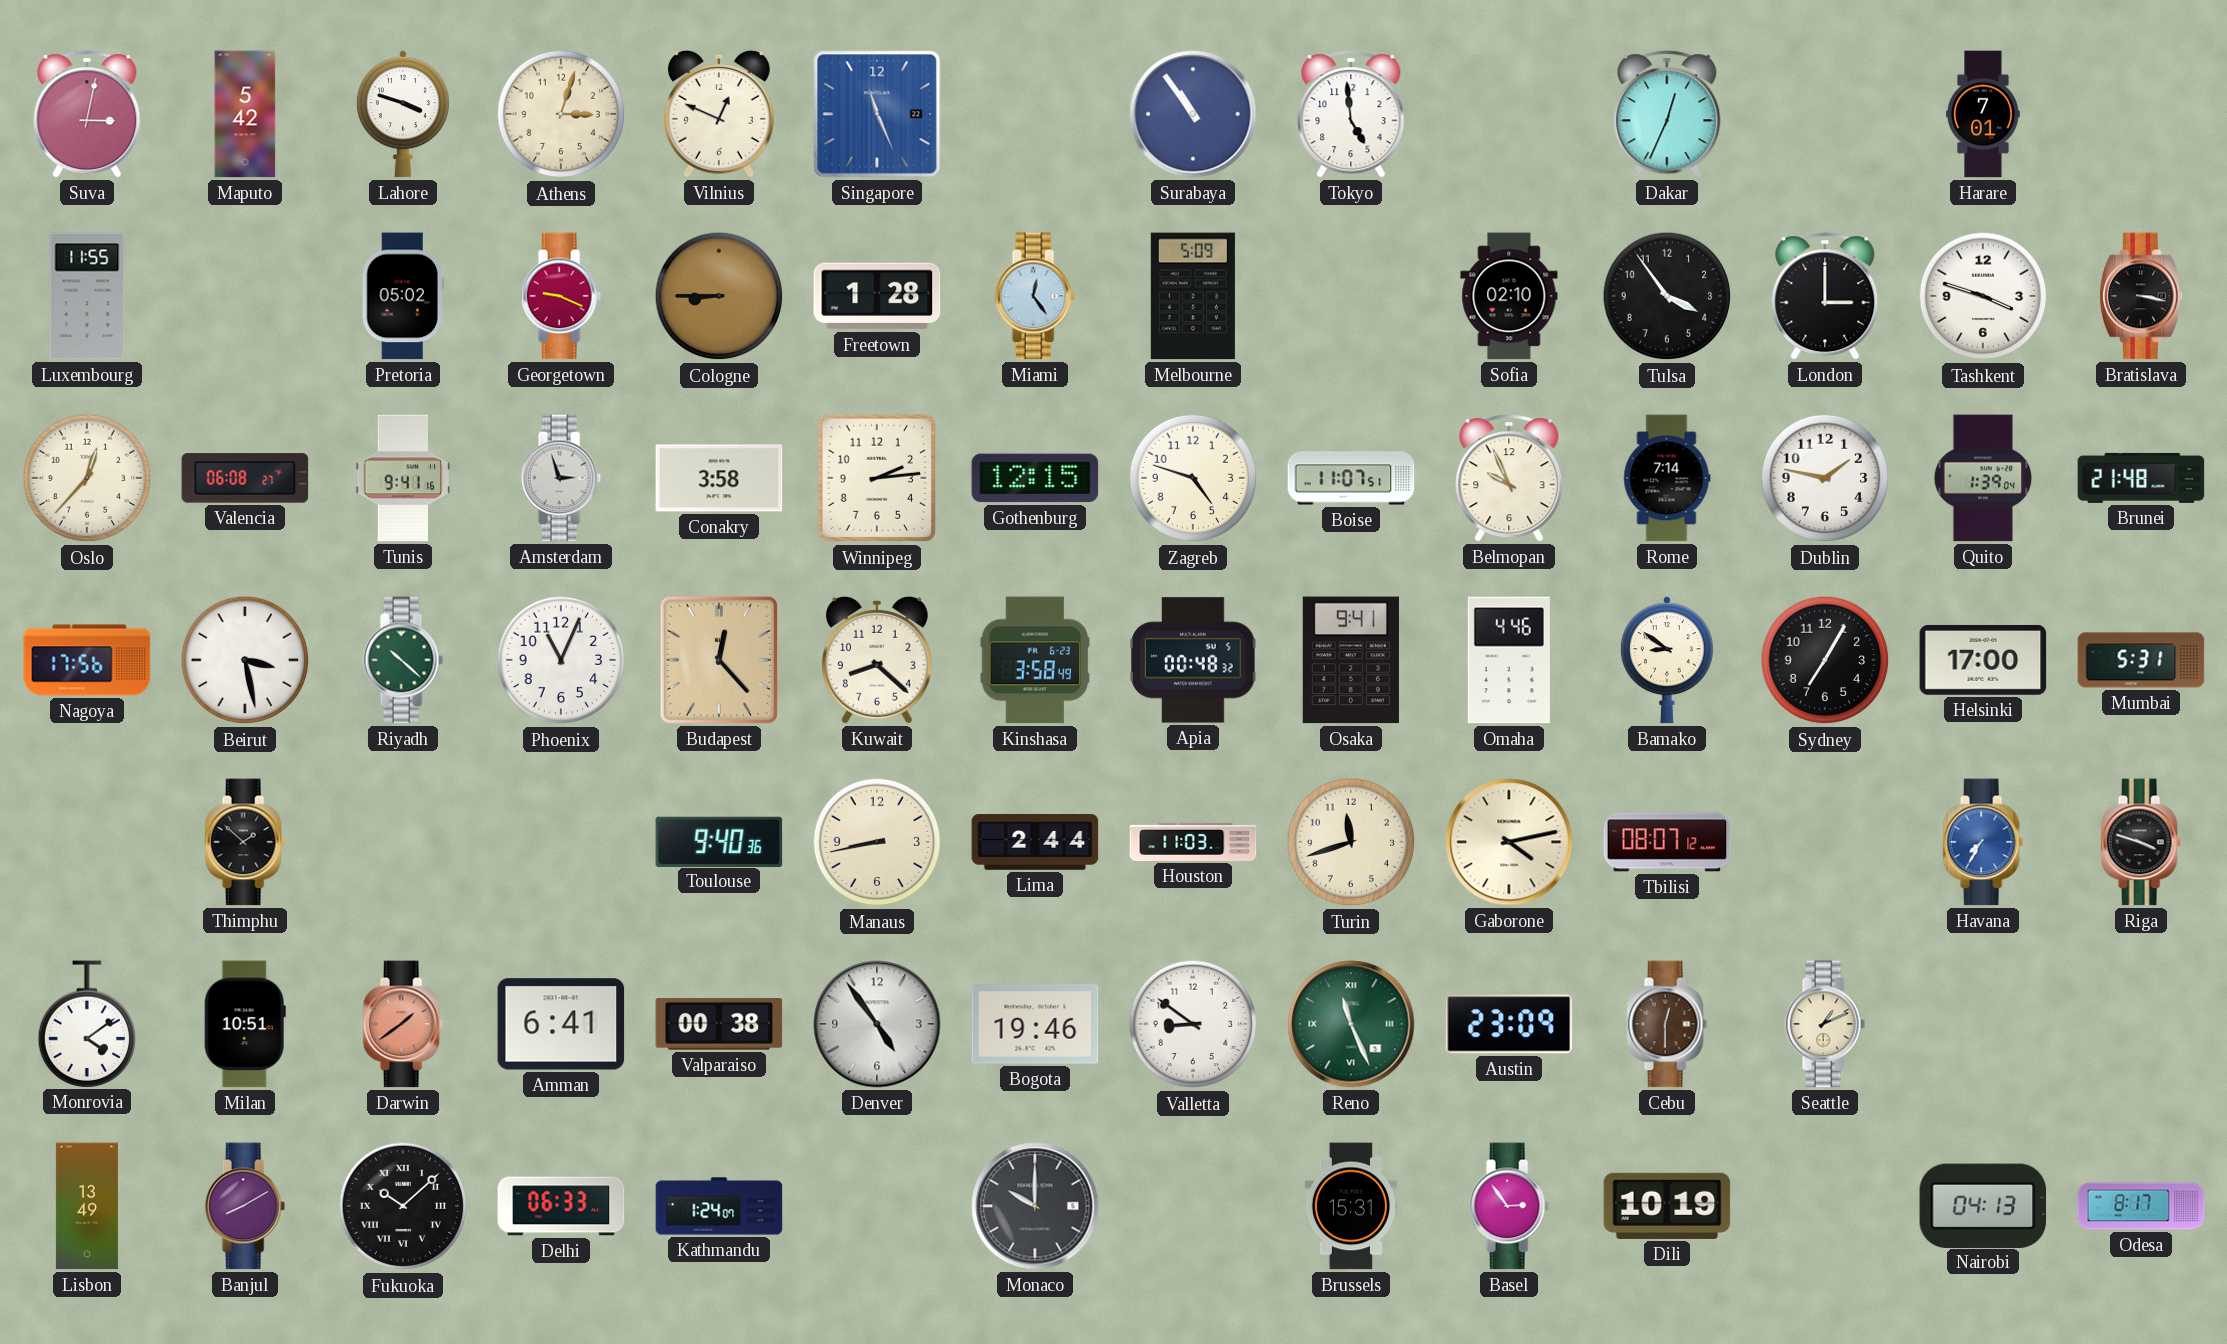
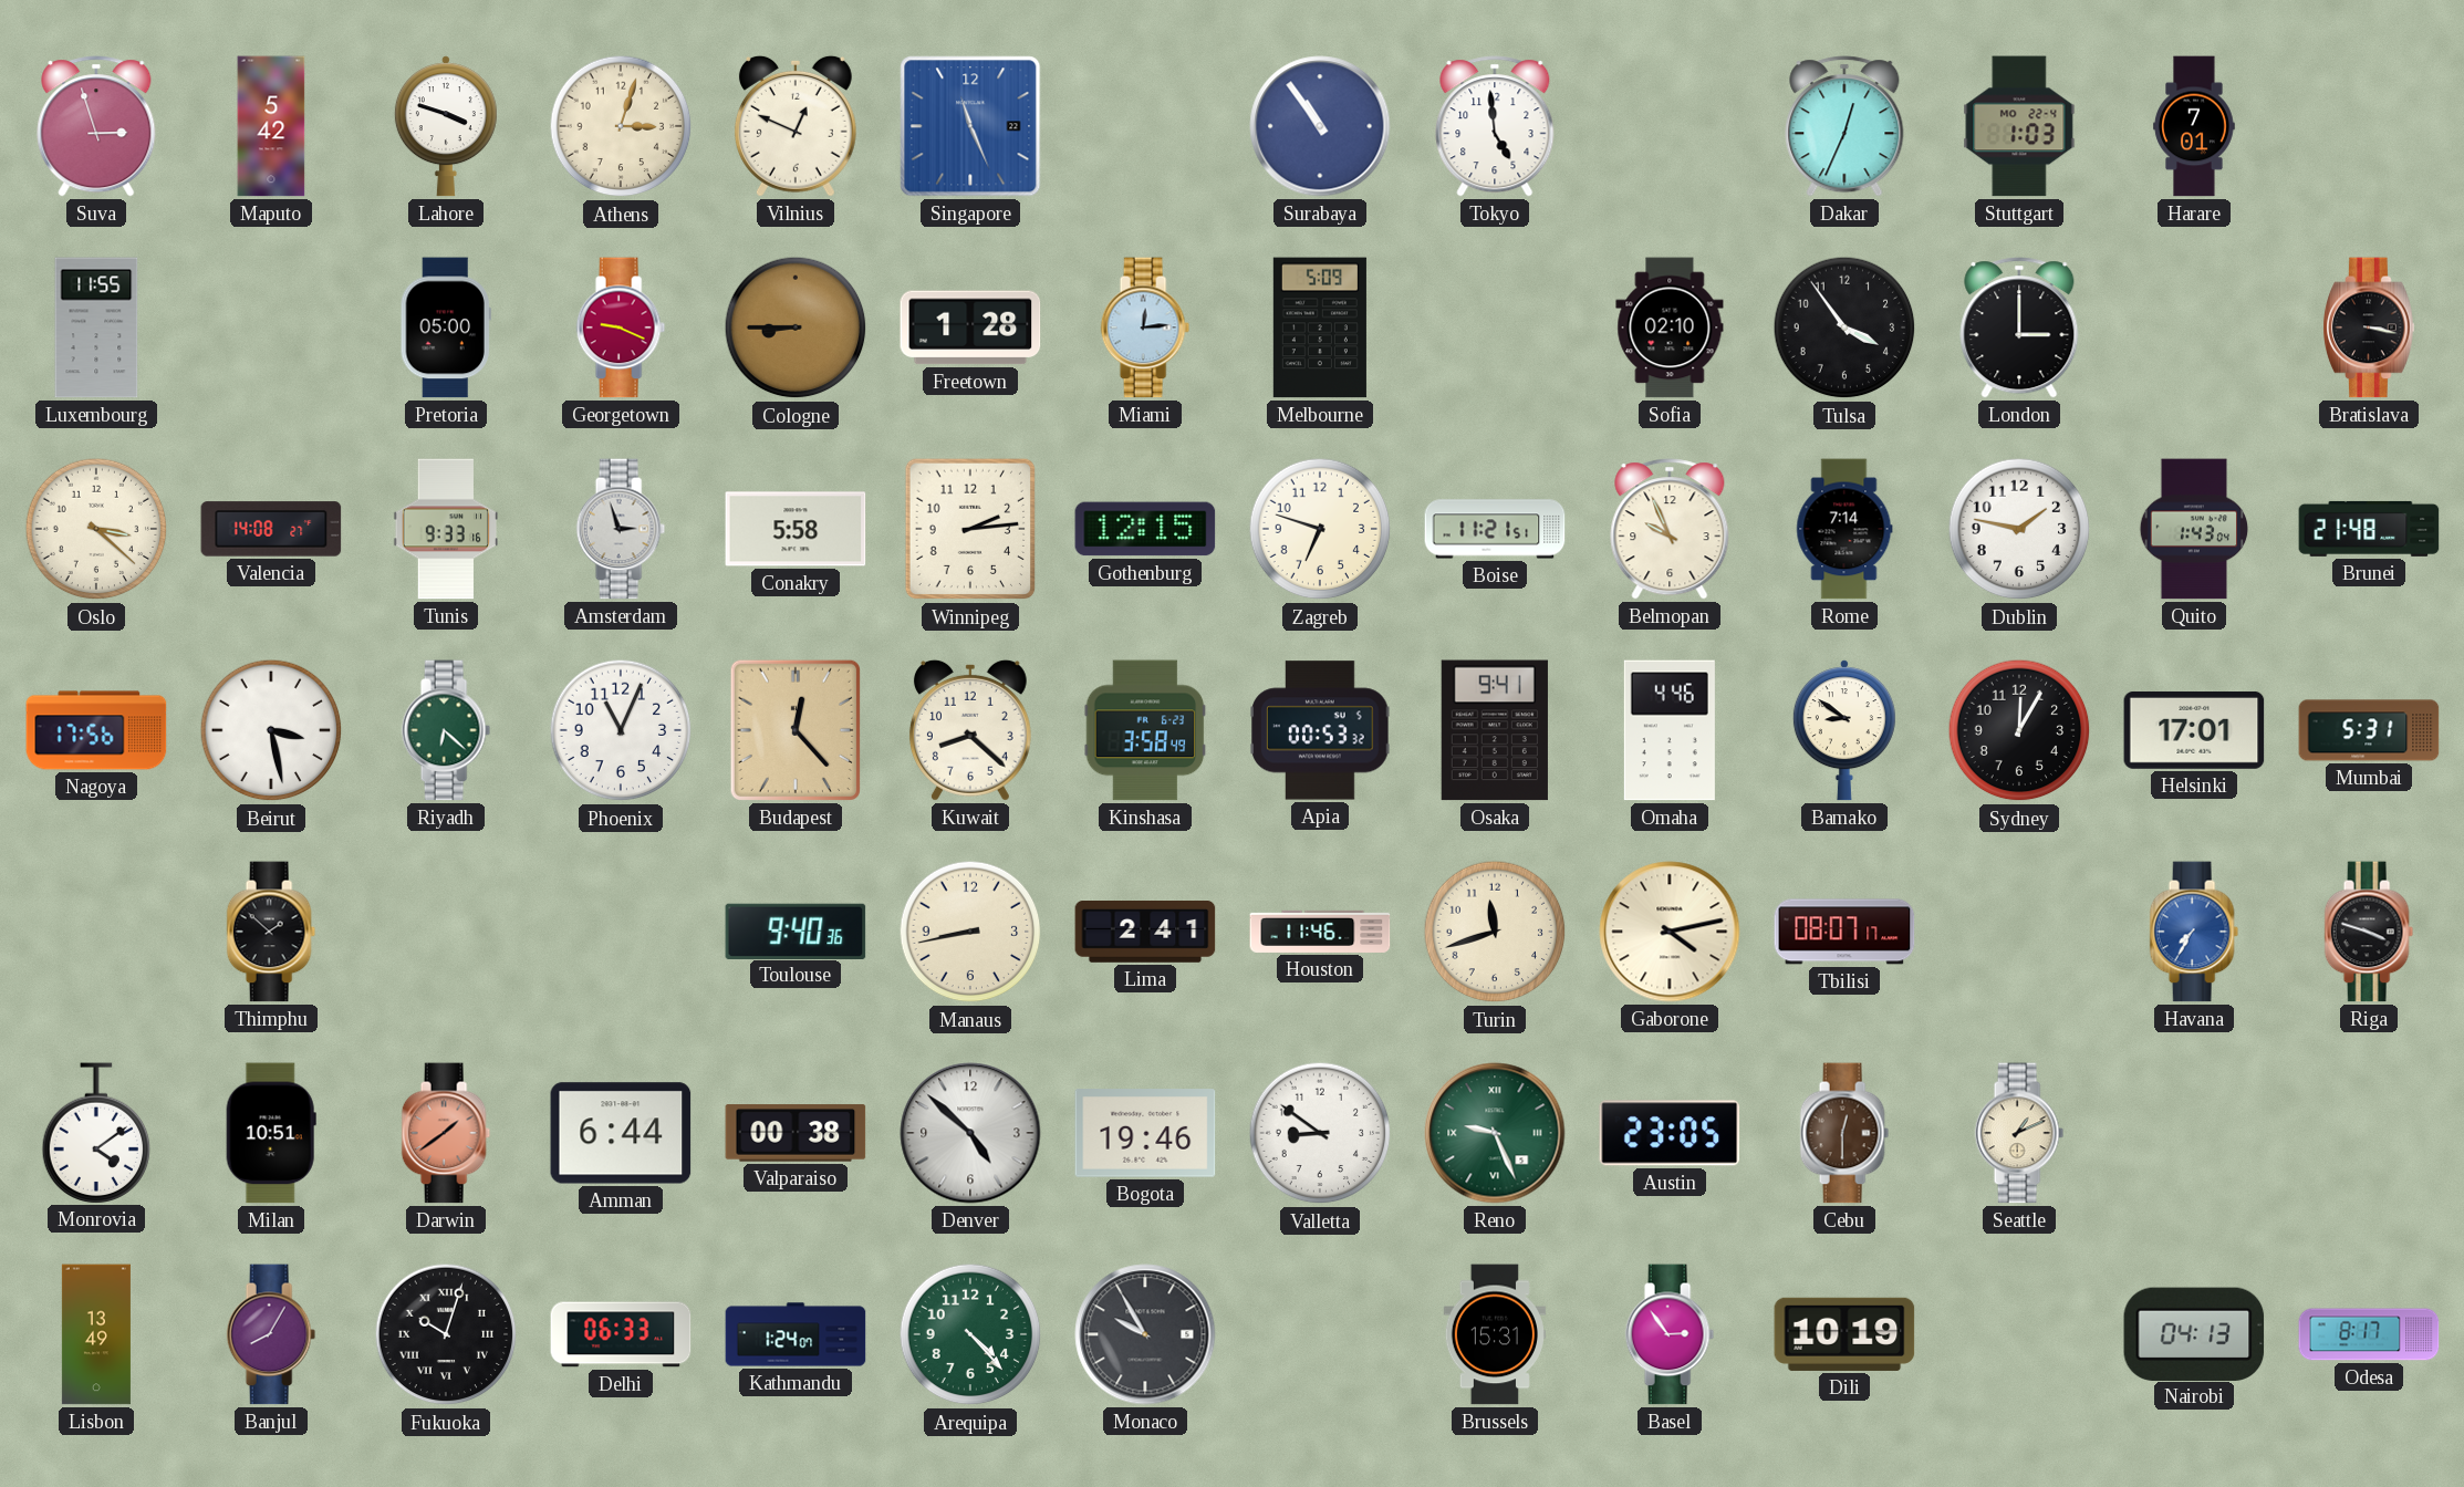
Suva: 3:02 -> 2:57
Stuttgart: none -> 1:03
Pretoria: 05:02 -> 05:00
Miami: 12:24 -> 12:14
Tashkent: 3:48 -> none
Oslo: 12:37 -> 3:22
Valencia: 06:08 -> 14:08
Tunis: 9:41 -> 9:33
Conakry: 3:58 -> 5:58
Zagreb: 4:48 -> 6:48
Boise: 11:07 -> 11:21
Quito: 1:39 -> 1:43
Riyadh: 10:22 -> 6:22
Apia: 00:48 -> 00:53
Sydney: 7:05 -> 12:05
Helsinki: 17:00 -> 17:01
Lima: 2:44 -> 2:41
Houston: 11:03 -> 11:46
Tbilisi: 08:07:12 -> 08:07:17
Amman: 6:41 -> 6:44
Denver: 4:54 -> 4:52
Reno: 11:26 -> 9:26
Austin: 23:09 -> 23:05
Banjul: 8:10 -> 8:05
Fukuoka: 10:08 -> 10:03
Arequipa: none -> 4:23
Monaco: 10:00 -> 9:55
